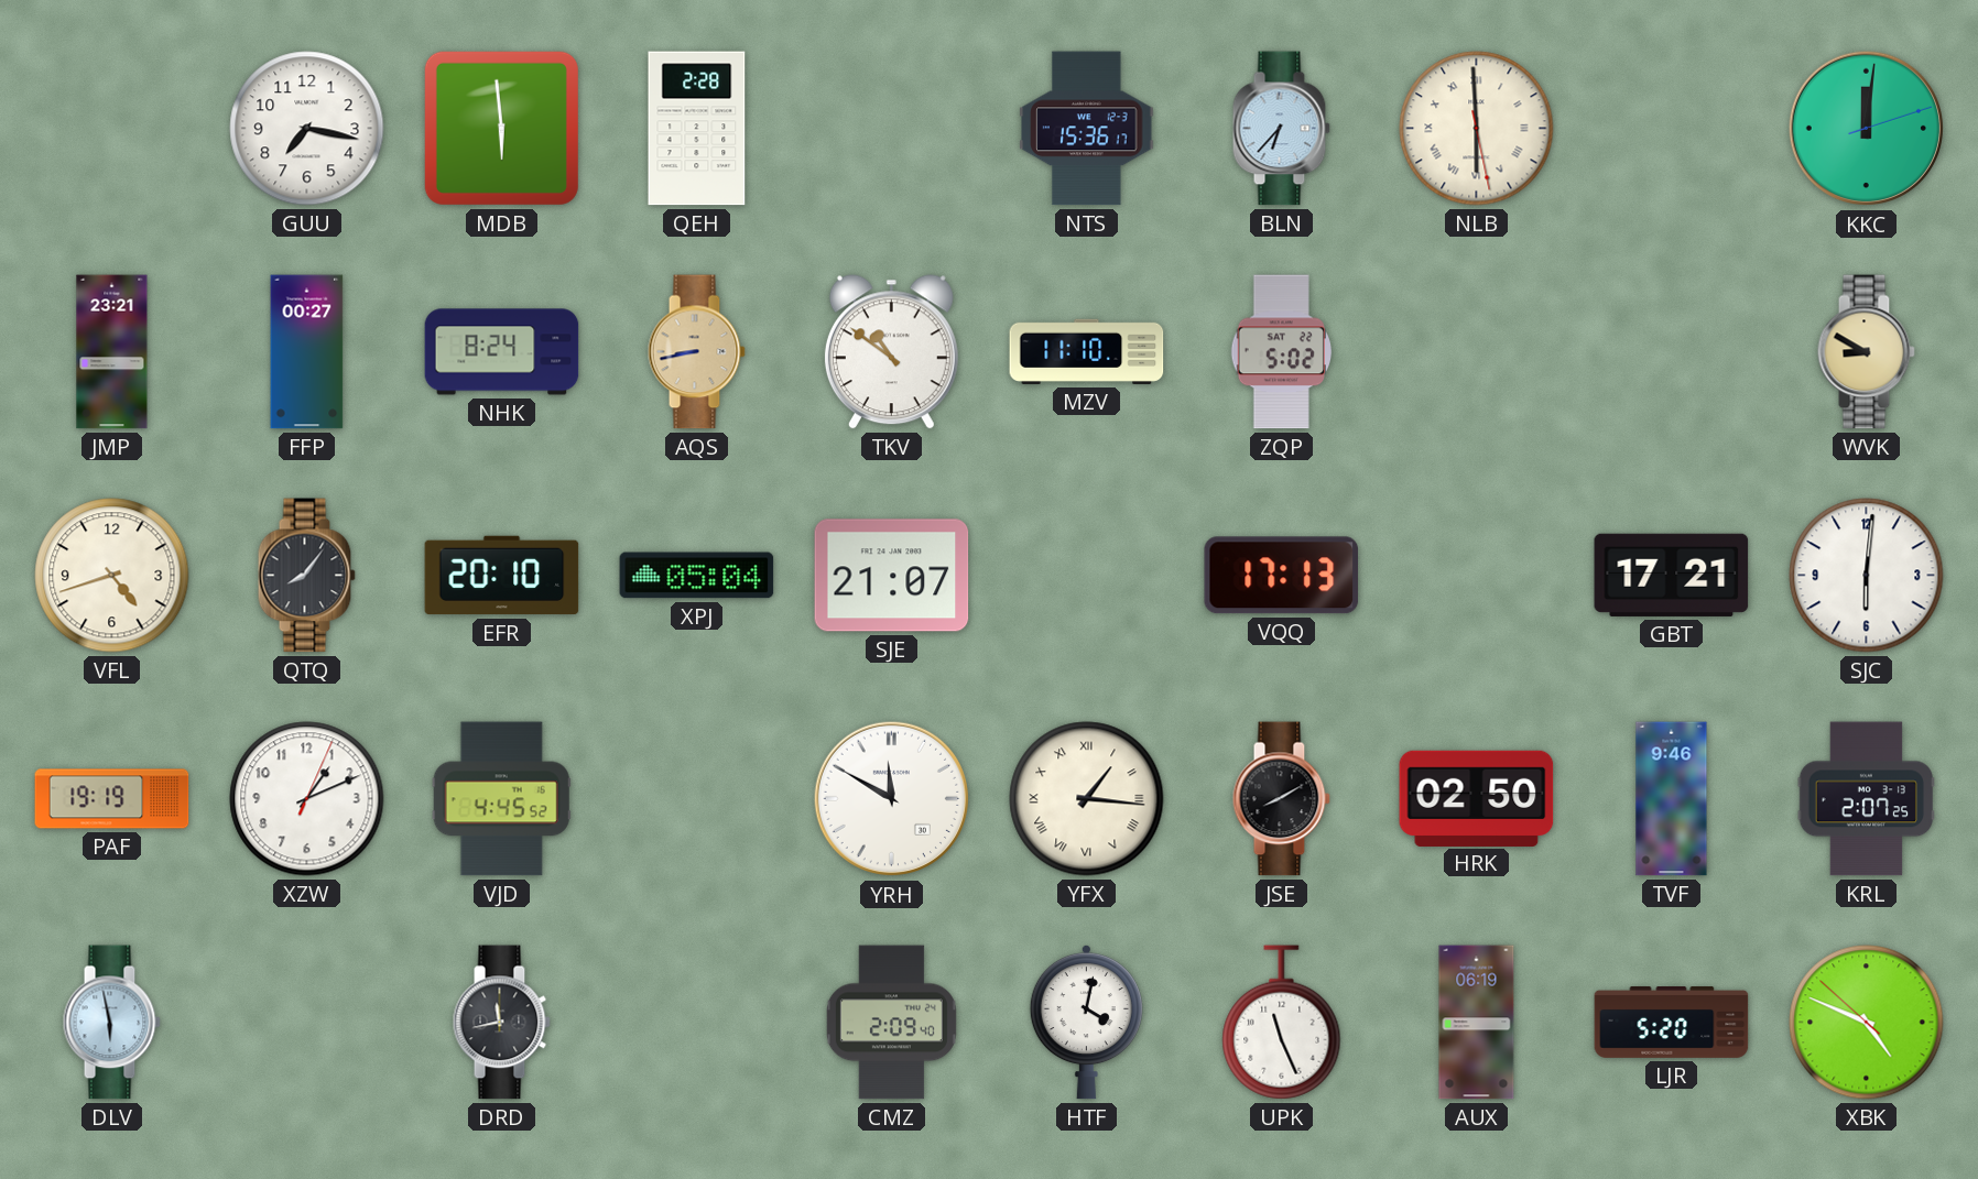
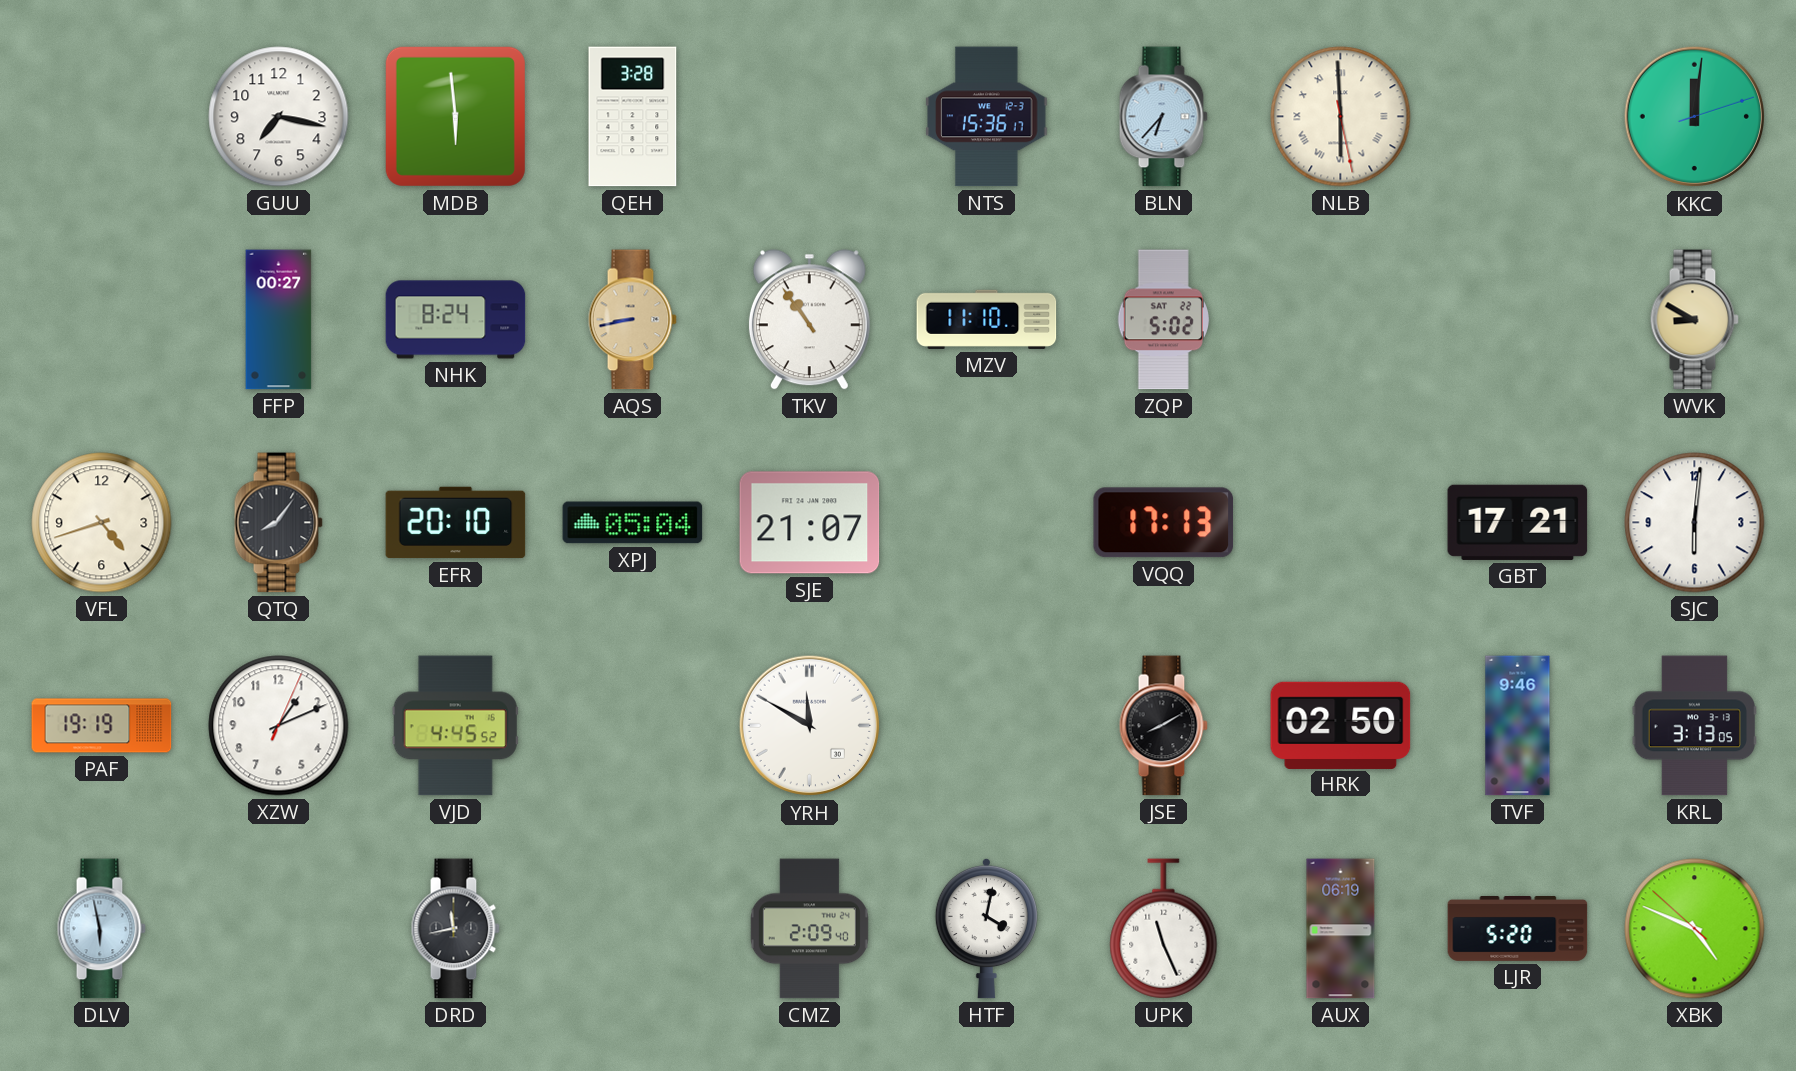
QEH: 2:28 -> 3:28
JMP: 23:21 -> none
TKV: 10:51 -> 10:54
YFX: 1:16 -> none
KRL: 2:07 -> 3:13
